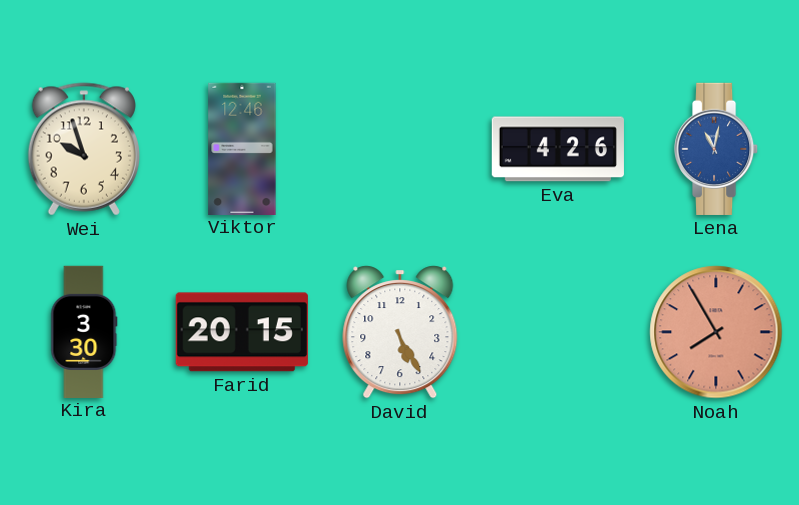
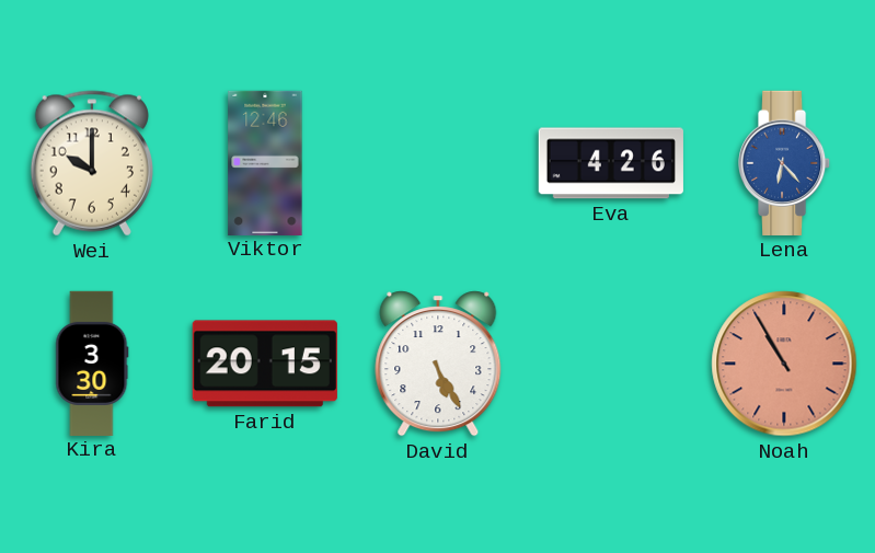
Wei: 9:57 -> 10:00
Lena: 11:02 -> 6:23
Noah: 7:55 -> 10:55
